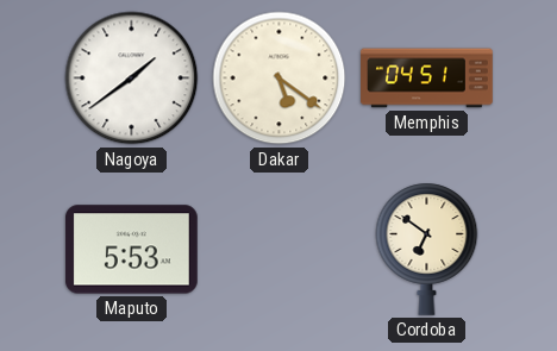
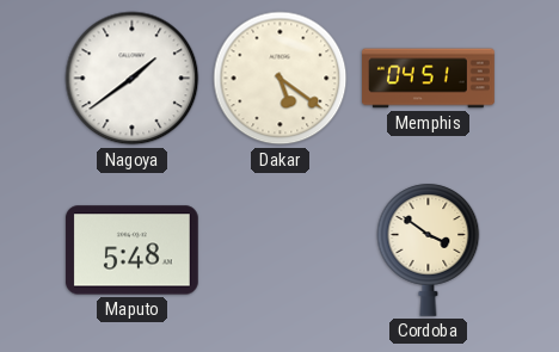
Maputo: 5:53 -> 5:48
Cordoba: 6:51 -> 3:51
